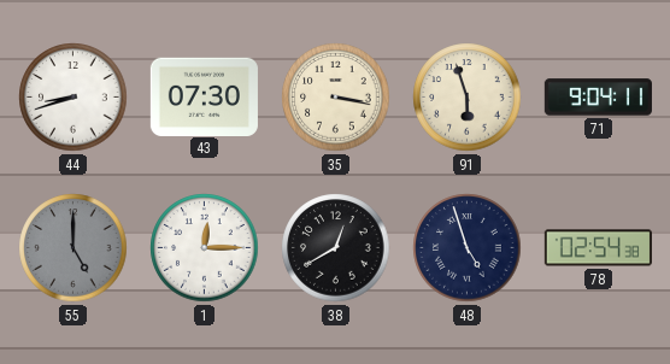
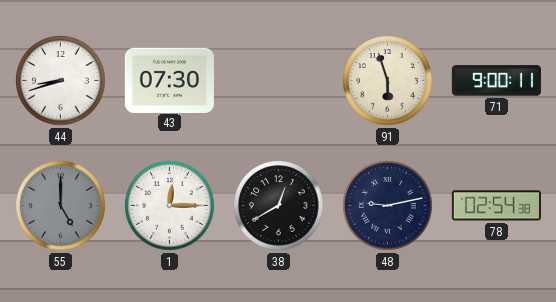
35: 3:17 -> none
71: 9:04 -> 9:00
48: 4:57 -> 9:13
